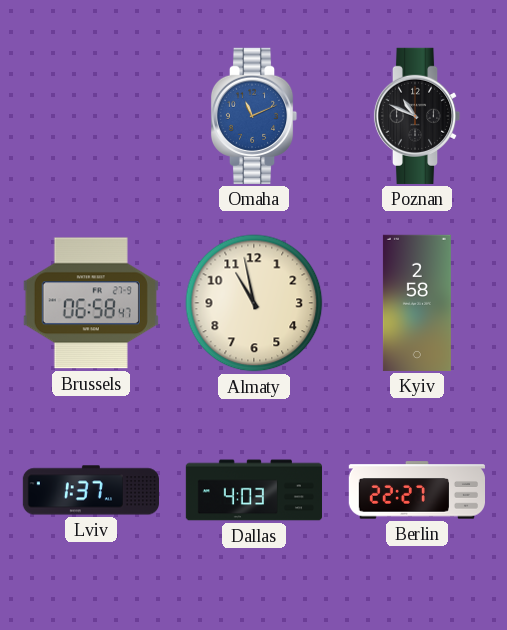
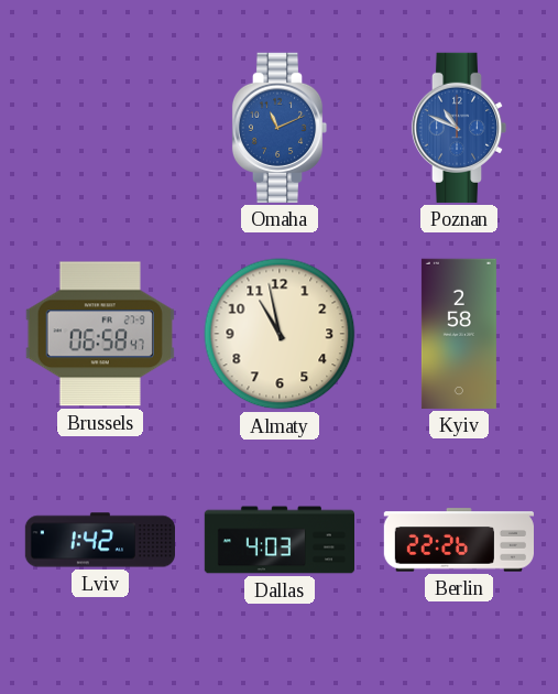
Poznan dial: black -> blue
Lviv: 1:37 -> 1:42
Berlin: 22:27 -> 22:26
